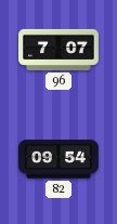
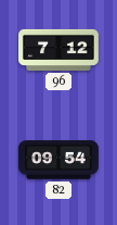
96: 7:07 -> 7:12
